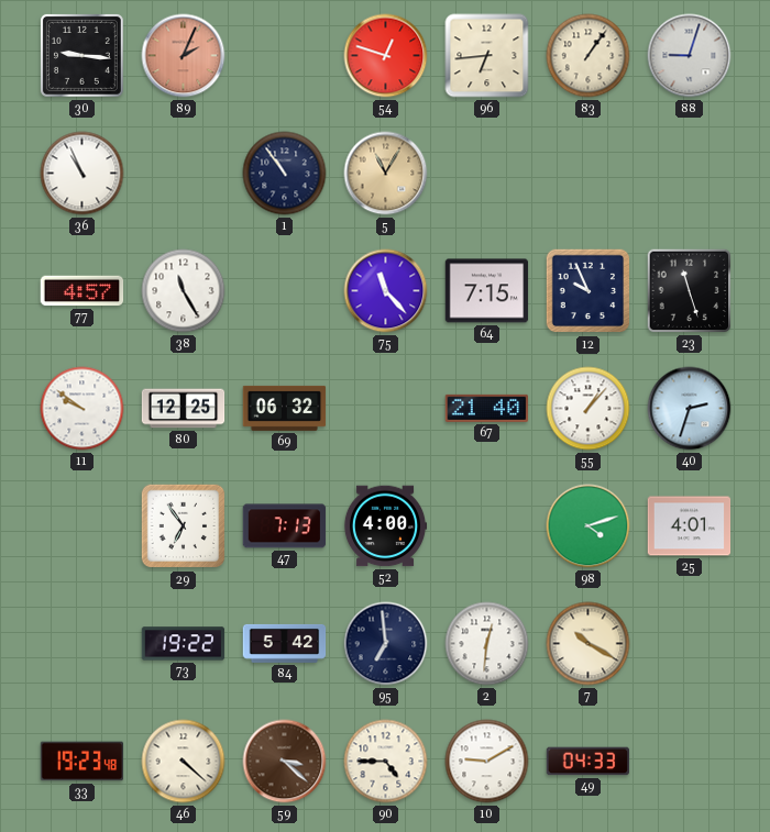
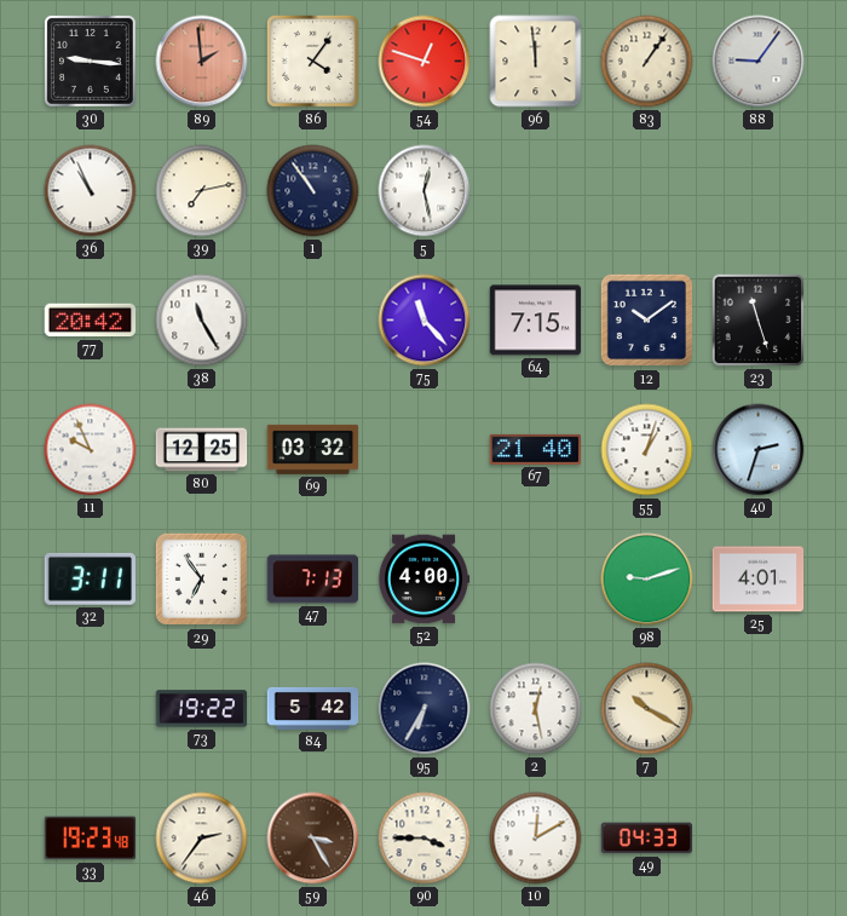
89: 2:04 -> 1:59
86: none -> 4:06
96: 6:44 -> 11:59
88: 9:03 -> 9:06
39: none -> 7:13
5: 11:05 -> 12:28
5 dial: champagne -> white
77: 4:57 -> 20:42
12: 9:56 -> 10:09
11: 9:51 -> 9:56
69: 06:32 -> 03:32
55: 1:07 -> 1:03
32: none -> 3:11
98: 4:12 -> 9:12
95: 6:59 -> 6:35
2: 12:31 -> 12:28
46: 4:22 -> 2:36
59: 3:22 -> 3:25
90: 4:45 -> 3:45
10: 9:10 -> 12:10
